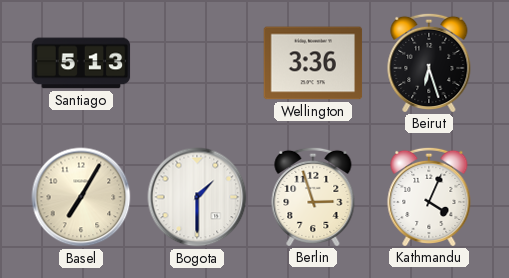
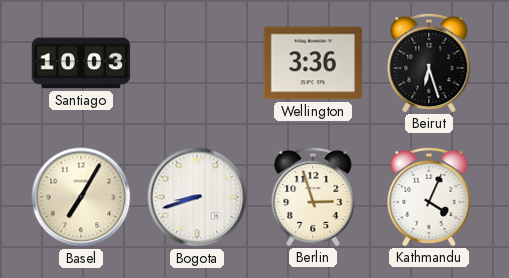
Santiago: 5:13 -> 10:03
Bogota: 1:30 -> 8:42
